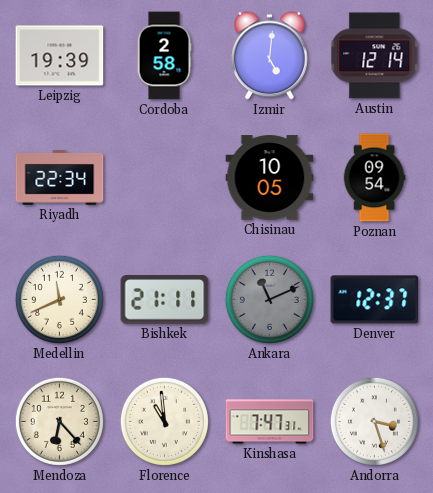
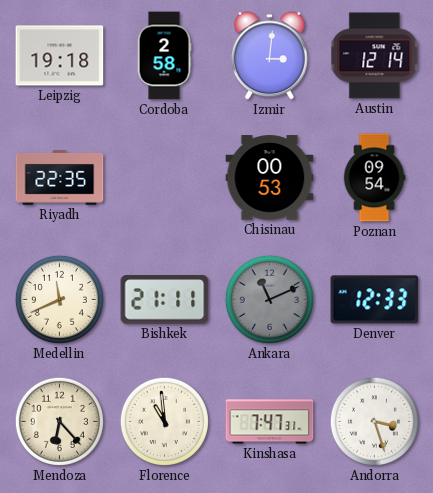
Leipzig: 19:39 -> 19:18
Izmir: 5:01 -> 3:01
Riyadh: 22:34 -> 22:35
Chisinau: 10:05 -> 00:53
Denver: 12:37 -> 12:33
